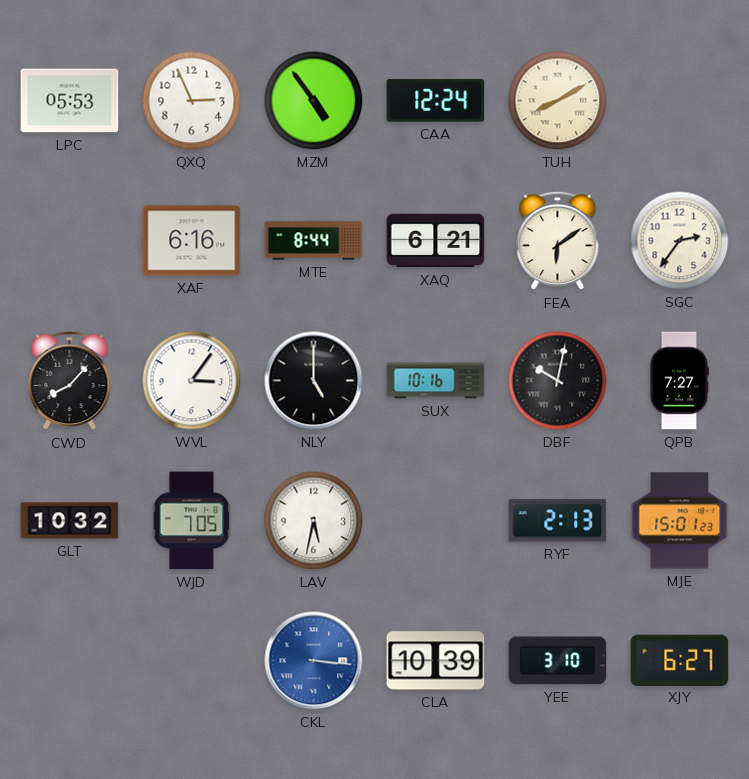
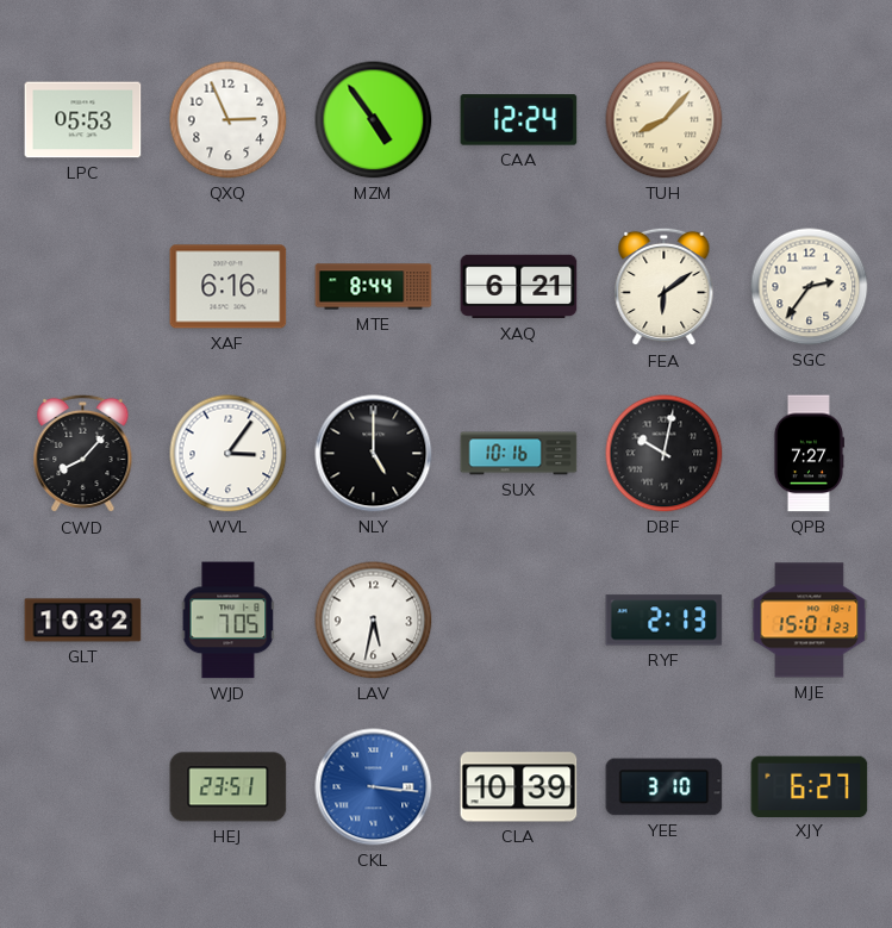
TUH: 8:10 -> 8:07
HEJ: none -> 23:51
